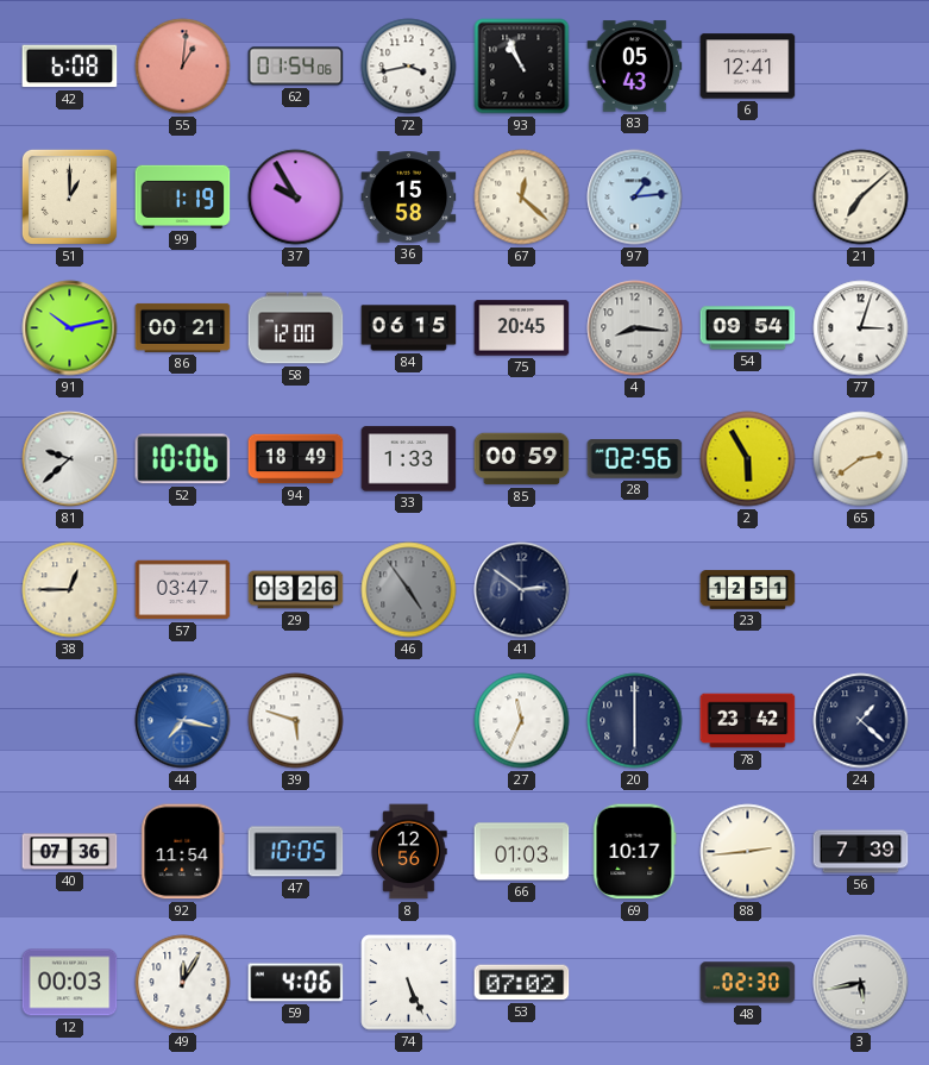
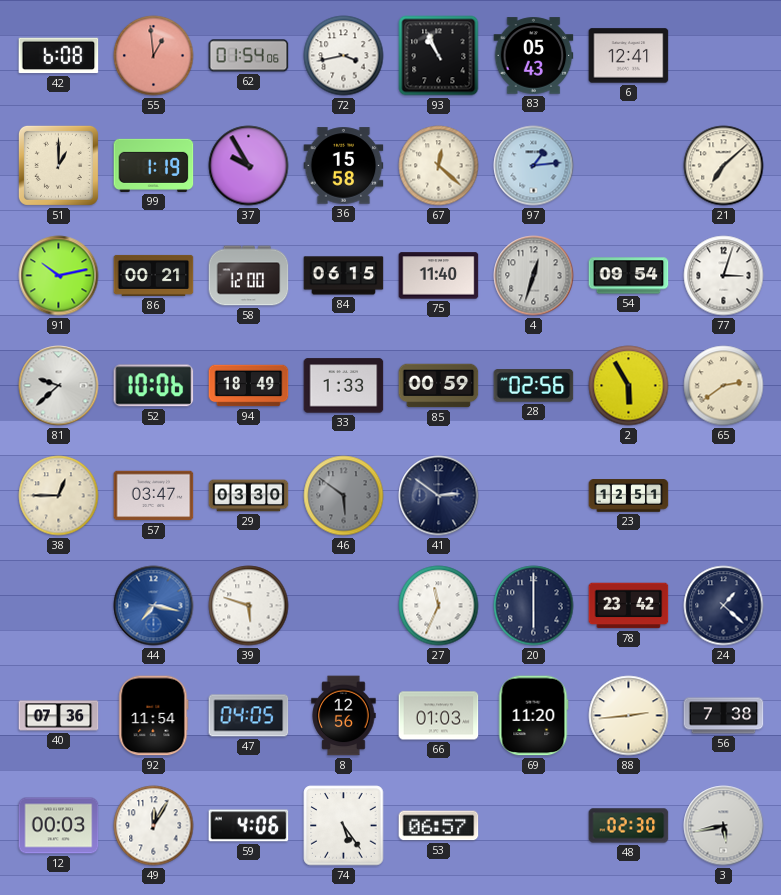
55: 1:01 -> 12:59
75: 20:45 -> 11:40
4: 8:16 -> 12:33
29: 03:26 -> 03:30
46: 4:54 -> 5:51
47: 10:05 -> 04:05
69: 10:17 -> 11:20
56: 7:39 -> 7:38
74: 5:26 -> 5:24
53: 07:02 -> 06:57
